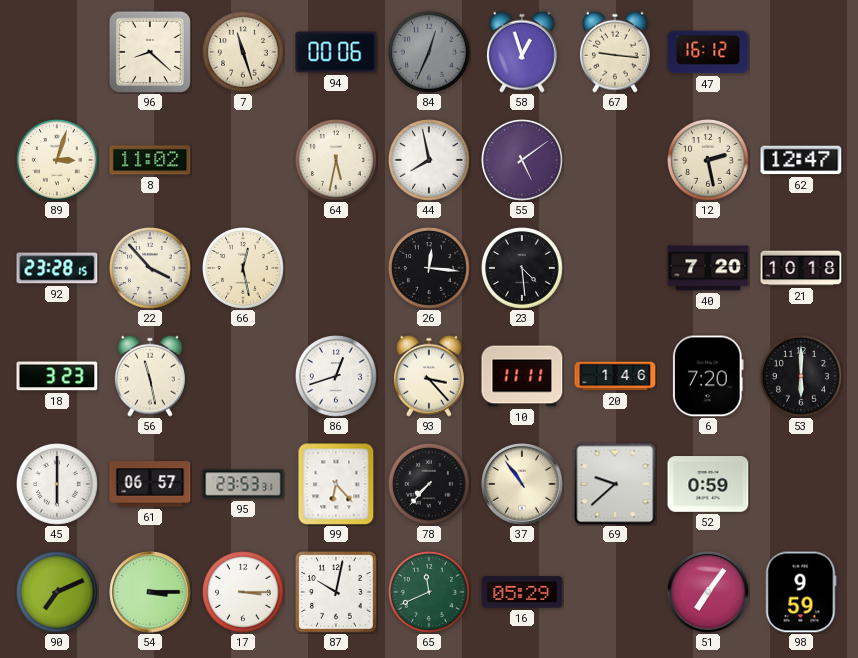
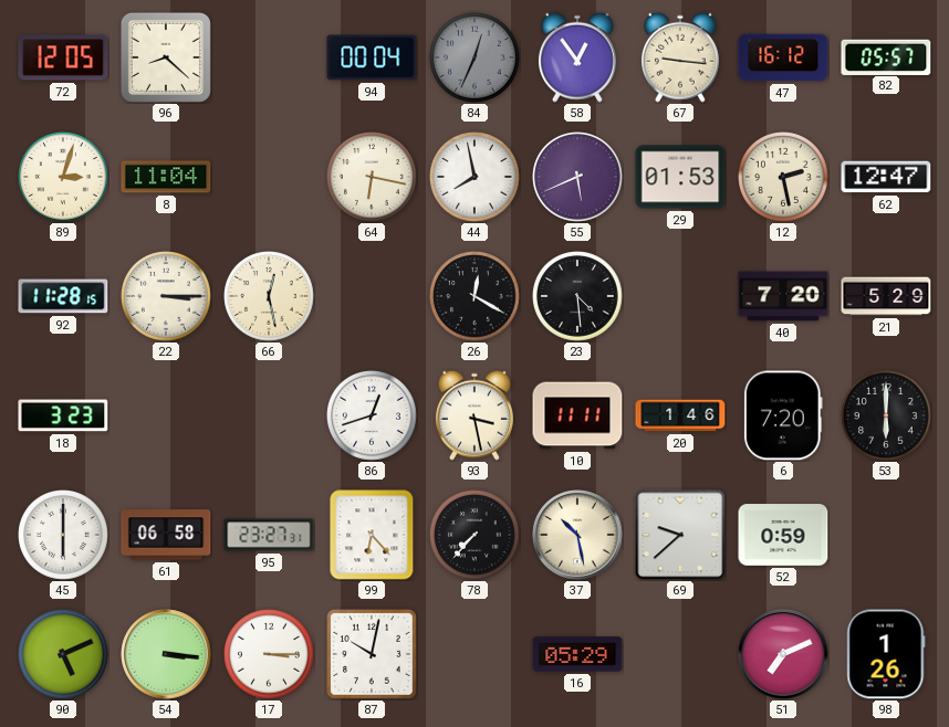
72: none -> 12:05
7: 11:27 -> none
94: 00:06 -> 00:04
58: 12:57 -> 12:54
82: none -> 05:57
8: 11:02 -> 11:04
64: 5:32 -> 6:17
55: 5:09 -> 5:41
29: none -> 01:53
92: 23:28 -> 11:28
22: 3:53 -> 3:15
26: 12:16 -> 12:20
21: 10:18 -> 5:29
56: 11:28 -> none
93: 3:23 -> 3:28
61: 06:57 -> 06:58
95: 23:53 -> 23:27
37: 10:54 -> 10:28
90: 7:11 -> 5:11
54: 3:15 -> 3:16
65: 11:41 -> none
51: 7:06 -> 7:11
98: 9:59 -> 1:26
